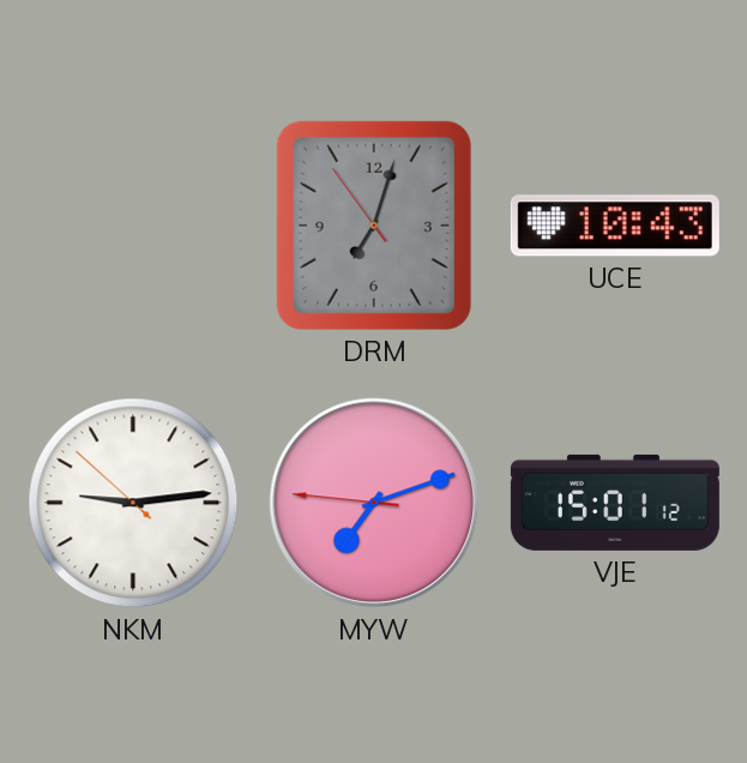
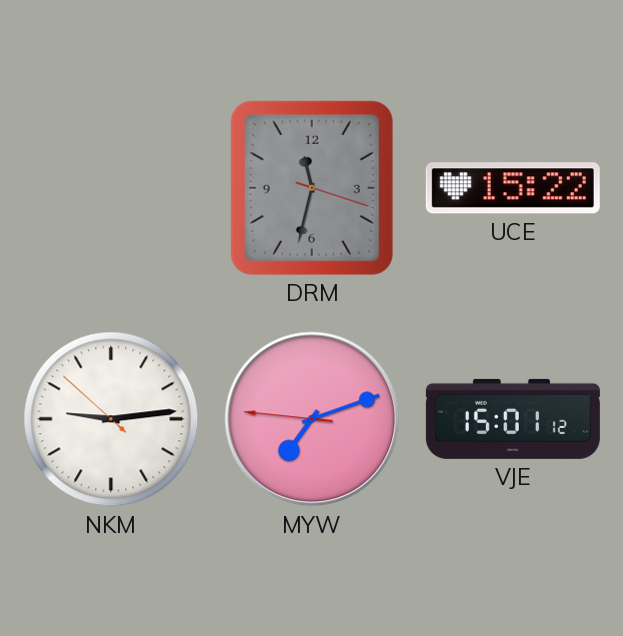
DRM: 7:02 -> 11:32
UCE: 10:43 -> 15:22
